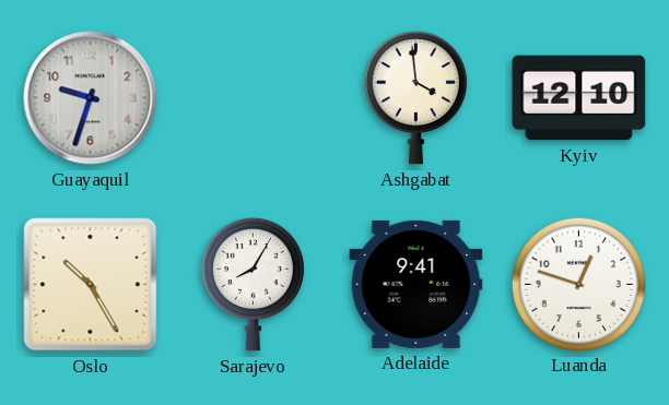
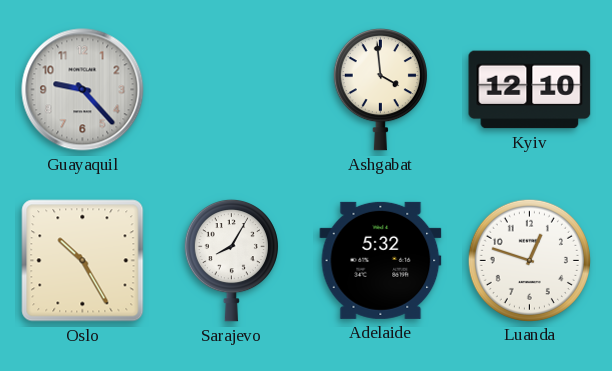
Guayaquil: 9:33 -> 9:23
Adelaide: 9:41 -> 5:32
